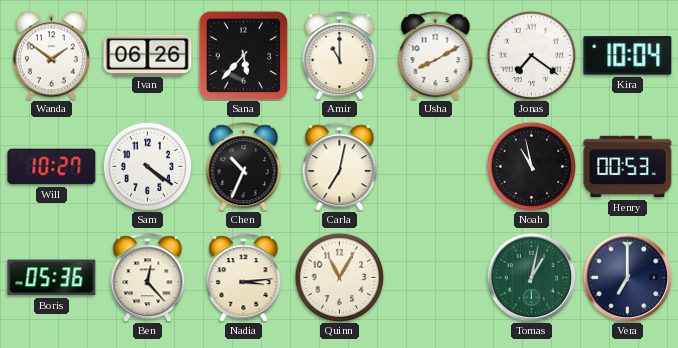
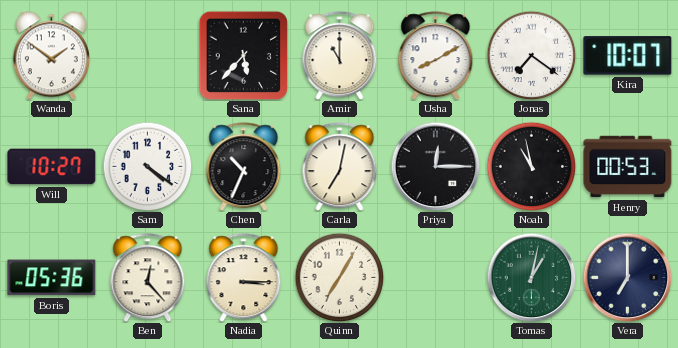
Ivan: 06:26 -> none
Kira: 10:04 -> 10:07
Priya: none -> 12:15
Nadia: 3:14 -> 3:15
Quinn: 11:05 -> 7:05
